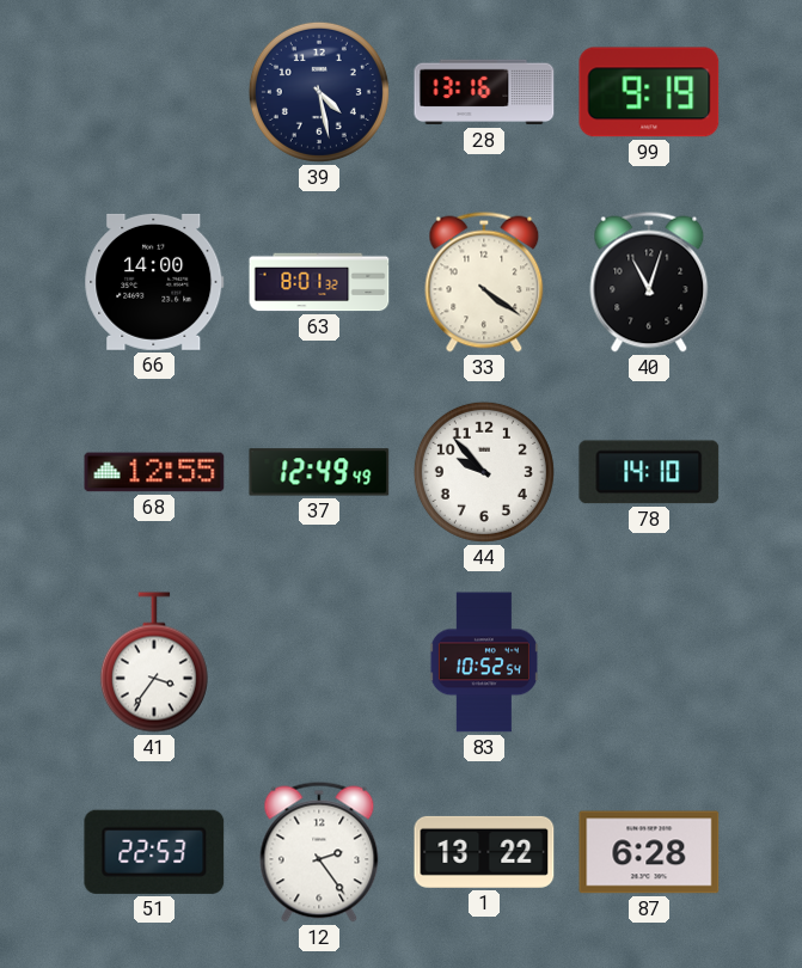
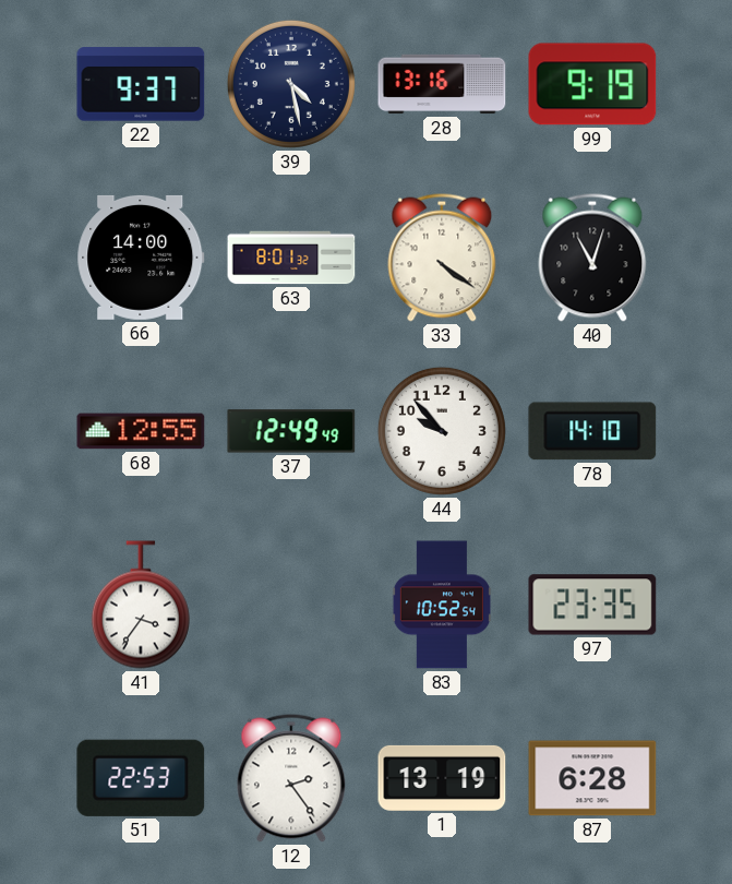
22: none -> 9:37
97: none -> 23:35
1: 13:22 -> 13:19
